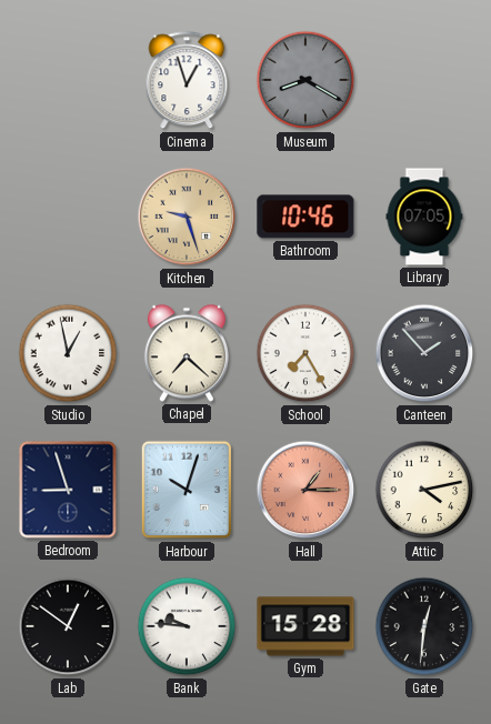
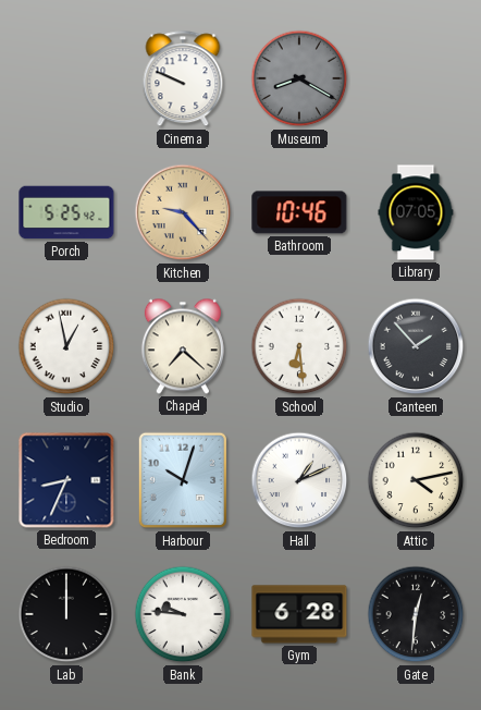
Cinema: 12:57 -> 9:49
Porch: none -> 5:25
Kitchen: 9:27 -> 9:23
School: 7:25 -> 6:29
Bedroom: 8:57 -> 8:34
Hall: 1:15 -> 1:11
Hall dial: salmon -> white
Lab: 12:51 -> 12:00
Gym: 15:28 -> 6:28
